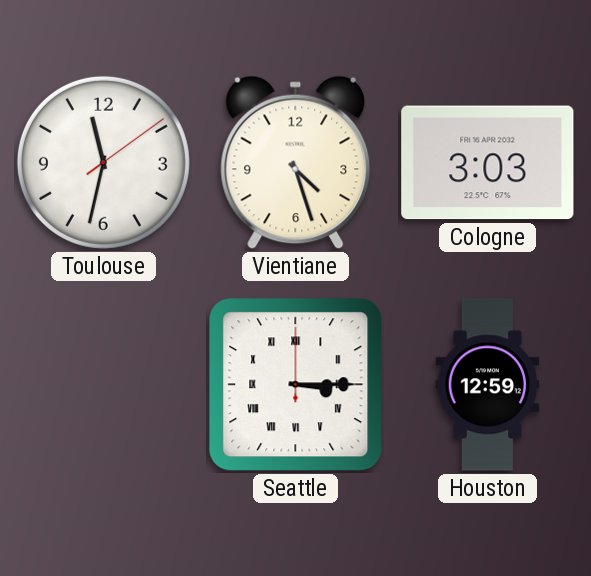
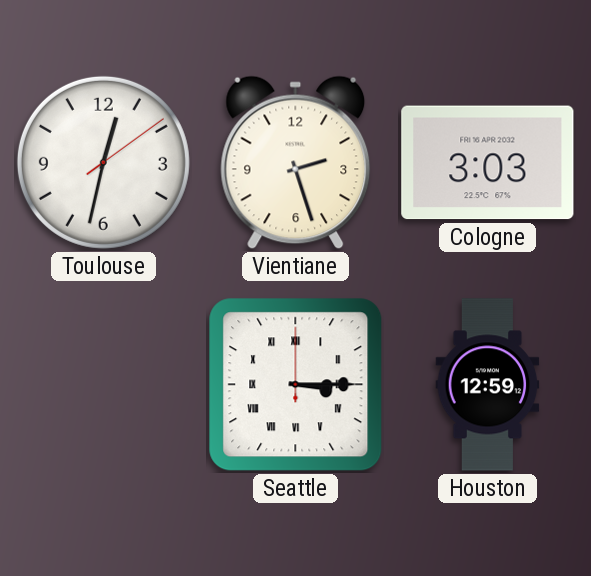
Toulouse: 11:32 -> 12:32
Vientiane: 4:27 -> 2:27
